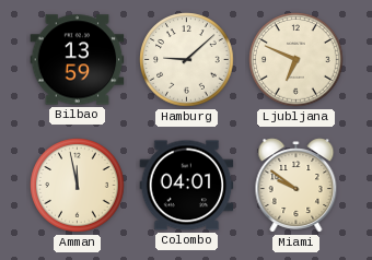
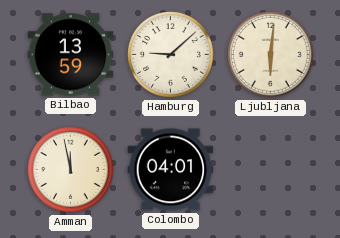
Ljubljana: 6:49 -> 6:01
Miami: 9:51 -> none
